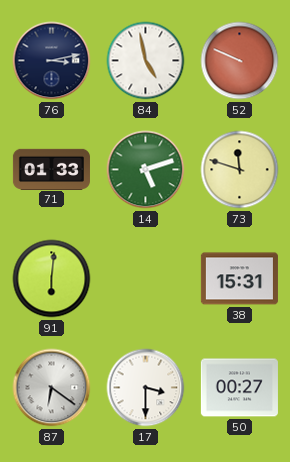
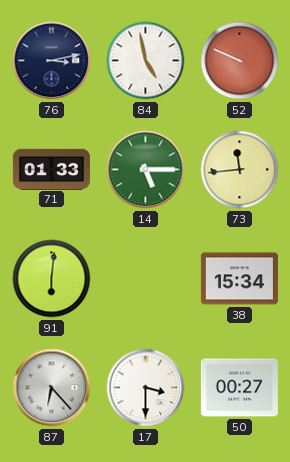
14: 5:12 -> 5:15
73: 11:48 -> 11:44
38: 15:31 -> 15:34
87: 6:21 -> 6:23
